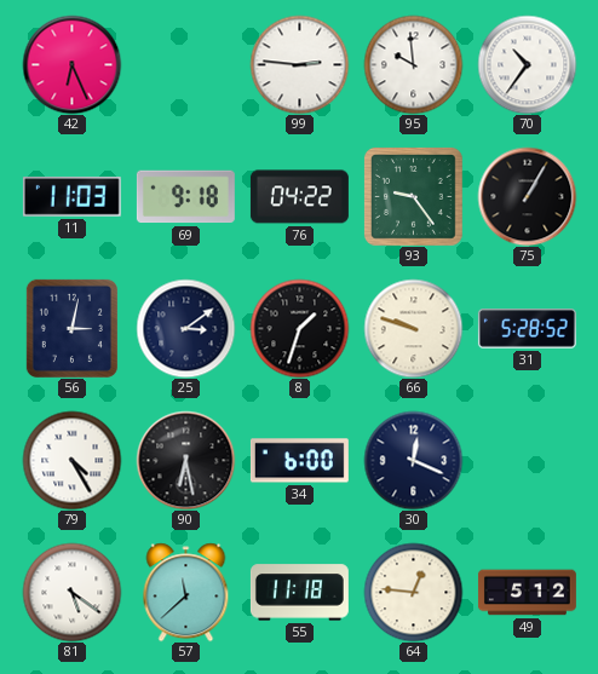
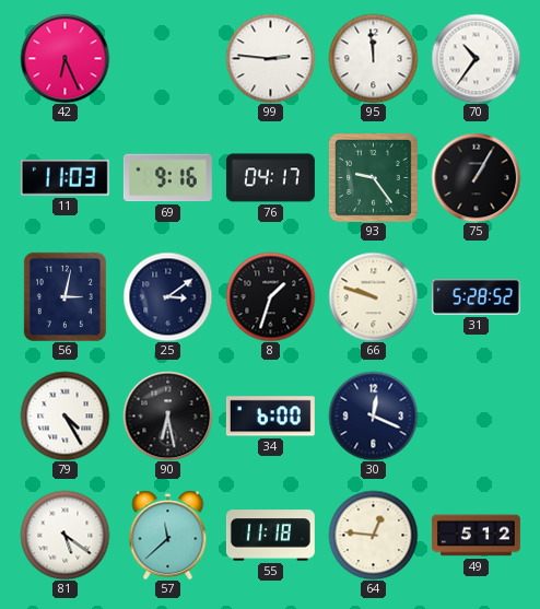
95: 9:59 -> 11:59
69: 9:18 -> 9:16
76: 04:22 -> 04:17
